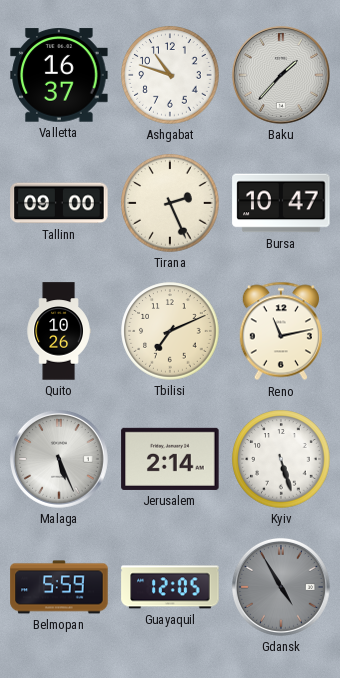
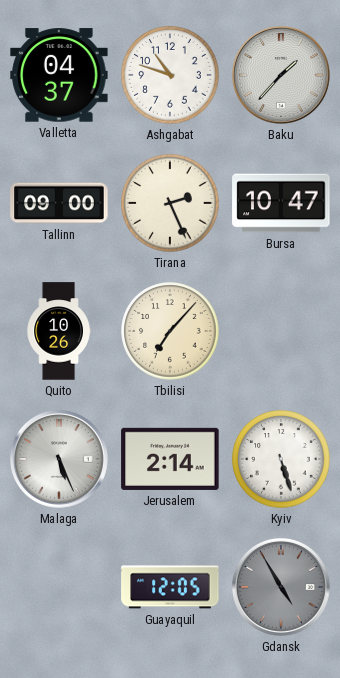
Valletta: 16:37 -> 04:37
Tbilisi: 7:11 -> 7:07
Reno: 11:13 -> none
Belmopan: 5:59 -> none
